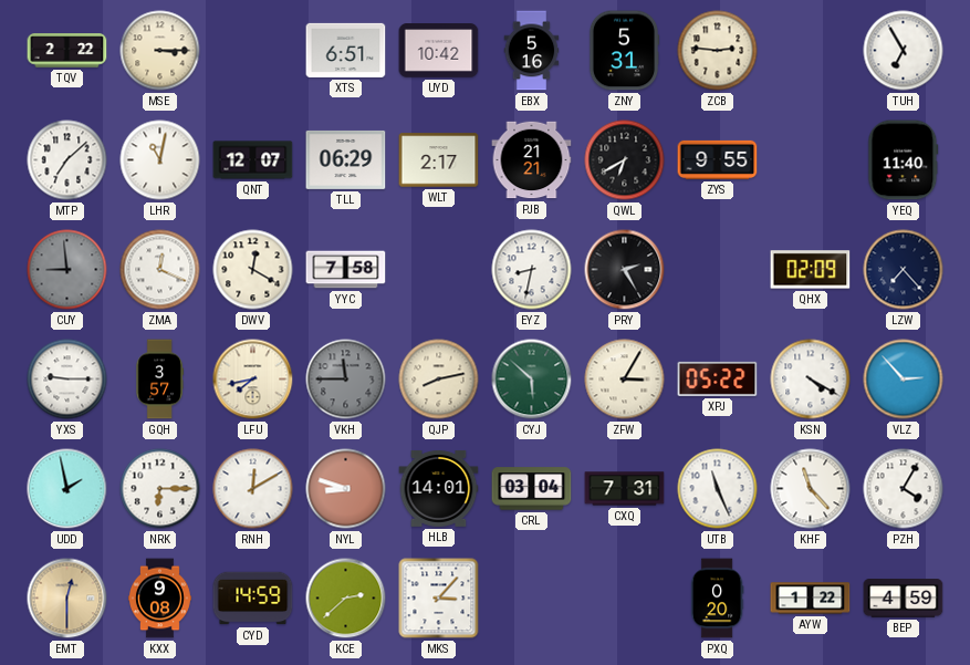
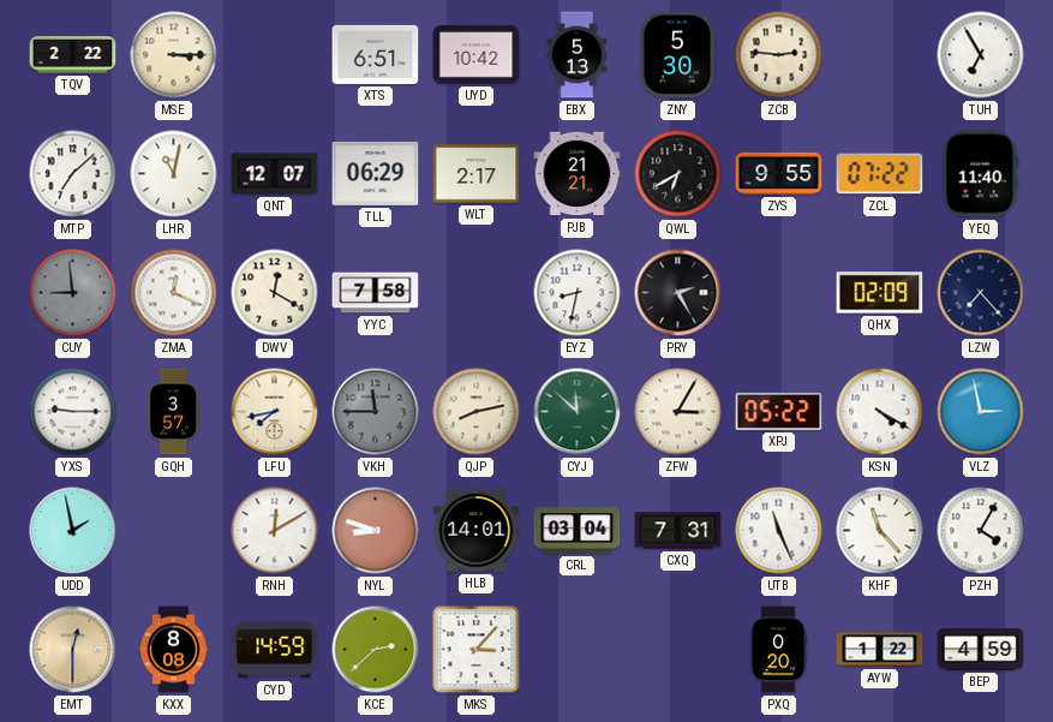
EBX: 5:16 -> 5:13
ZNY: 5:31 -> 5:30
ZCL: none -> 07:22
CYJ: 5:52 -> 11:52
VLZ: 2:53 -> 2:58
NRK: 6:15 -> none
KXX: 9:08 -> 8:08
